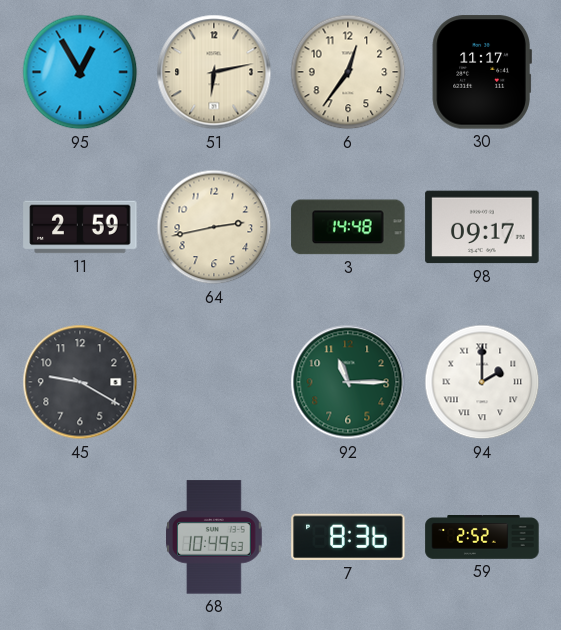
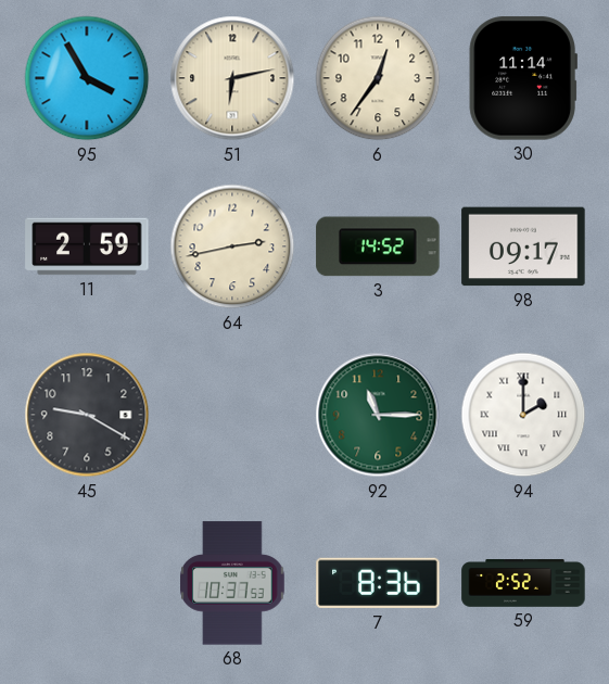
95: 12:55 -> 3:55
30: 11:17 -> 11:14
3: 14:48 -> 14:52
68: 10:49 -> 10:37
